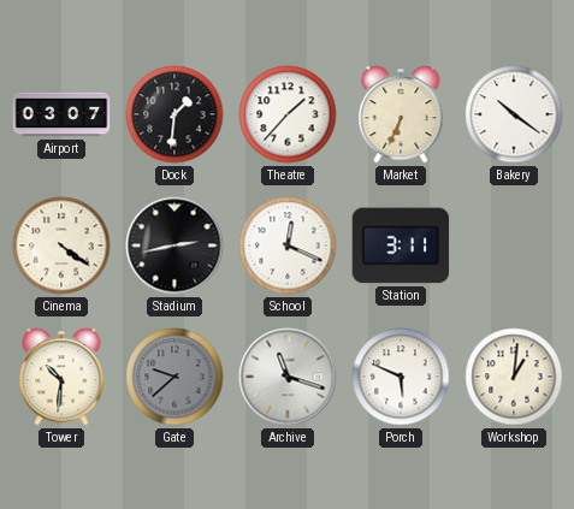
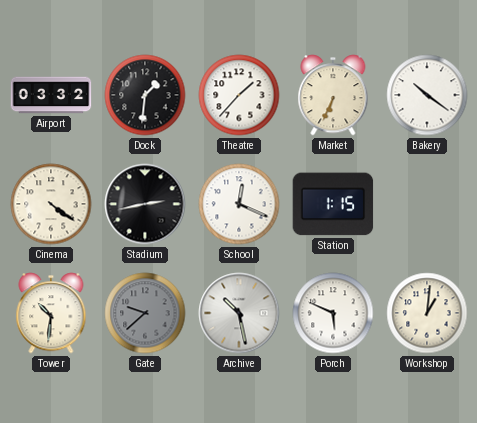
Airport: 03:07 -> 03:32
Station: 3:11 -> 1:15
Archive: 11:18 -> 10:28
